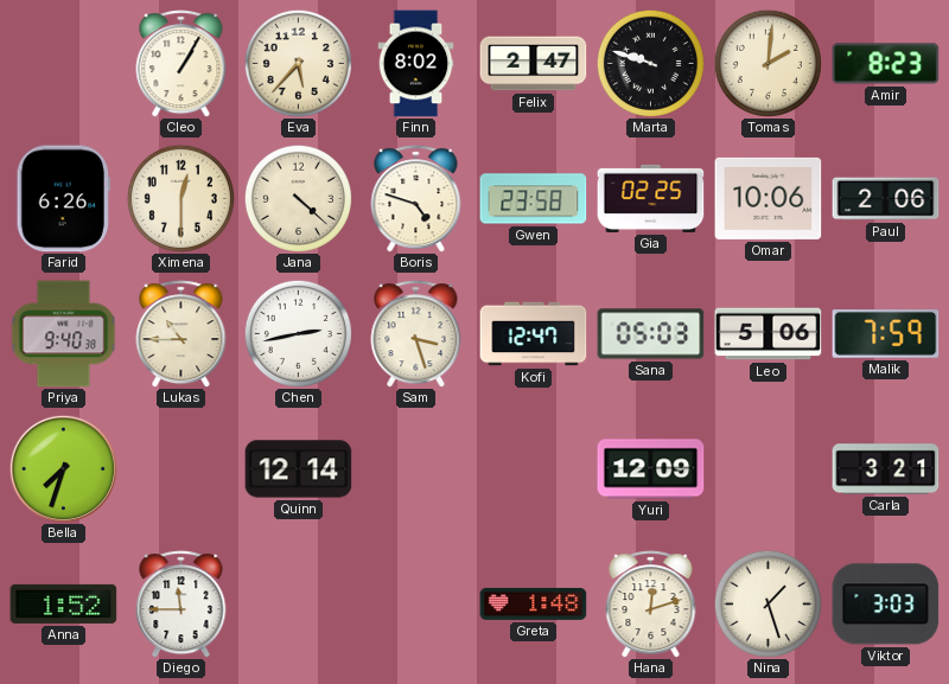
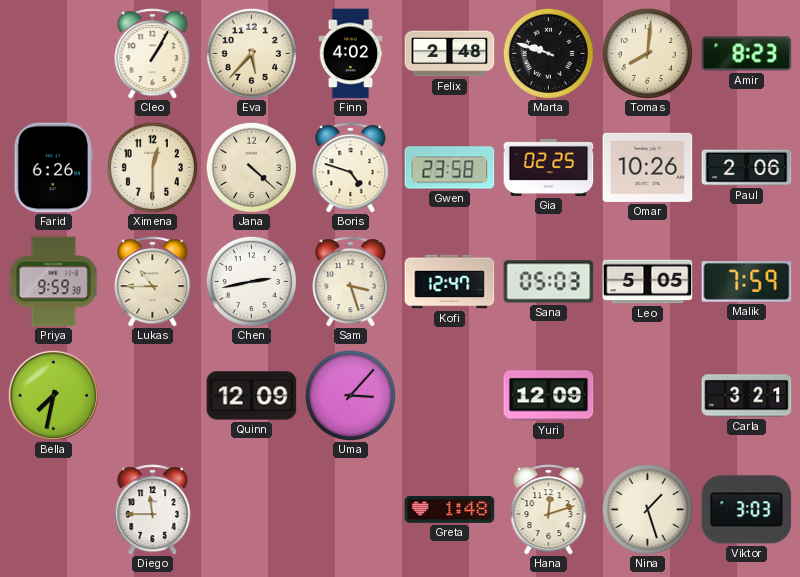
Finn: 8:02 -> 4:02
Felix: 2:47 -> 2:48
Tomas: 2:01 -> 8:01
Omar: 10:06 -> 10:26
Priya: 9:40 -> 9:59
Leo: 5:06 -> 5:05
Bella: 7:33 -> 7:32
Quinn: 12:14 -> 12:09
Uma: none -> 3:07
Anna: 1:52 -> none
